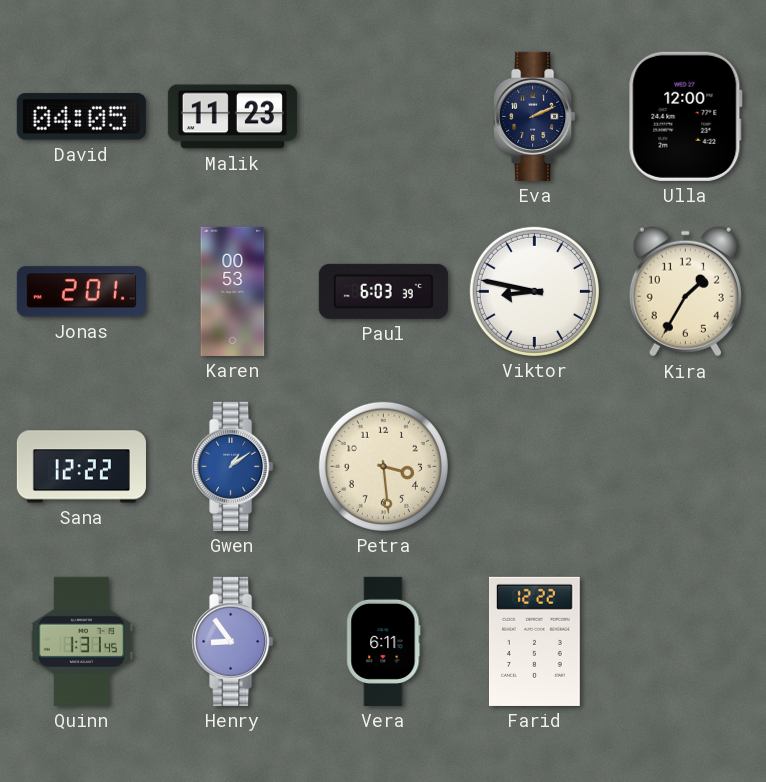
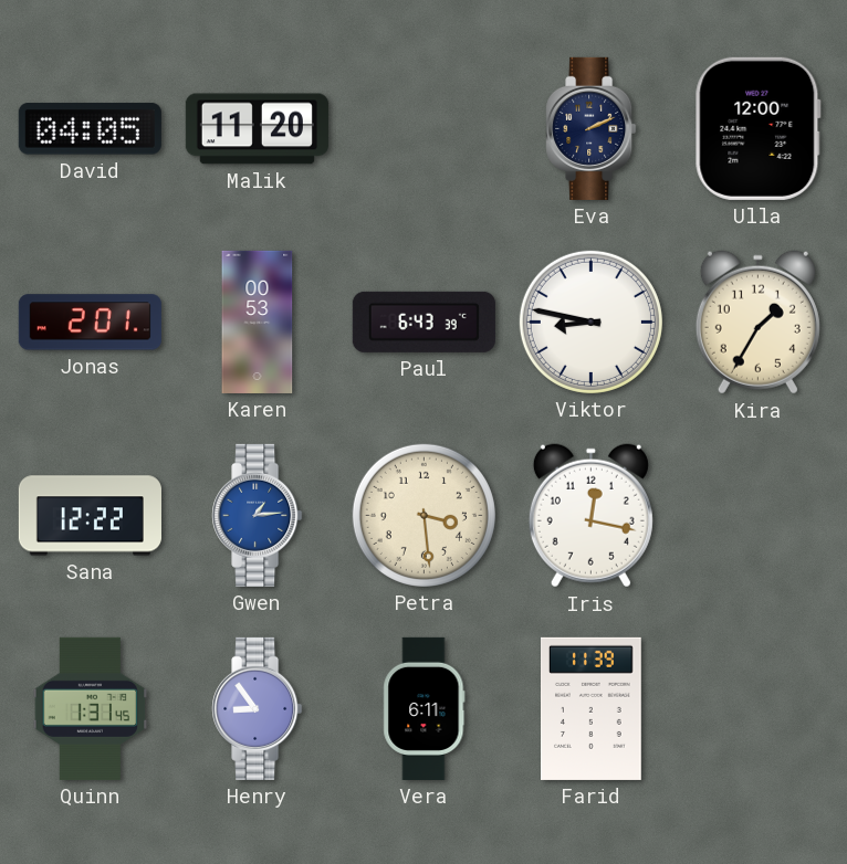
Malik: 11:23 -> 11:20
Paul: 6:03 -> 6:43
Gwen: 1:09 -> 1:14
Iris: none -> 12:17
Farid: 12:22 -> 11:39
